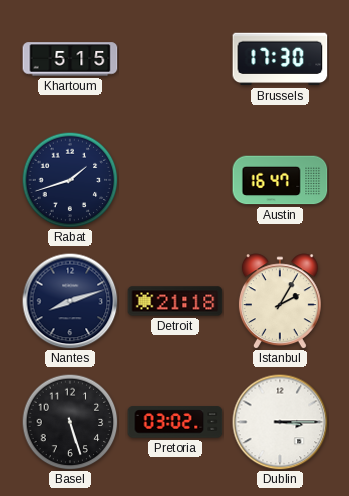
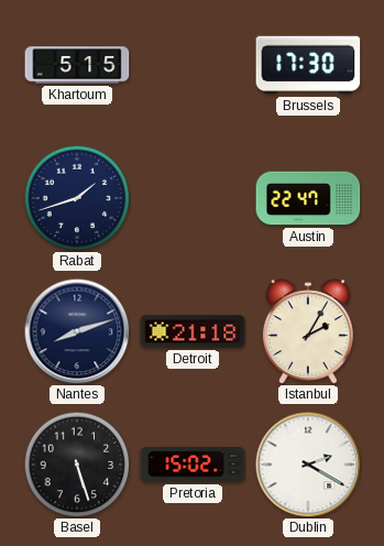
Austin: 16:47 -> 22:47
Pretoria: 03:02 -> 15:02
Dublin: 3:15 -> 2:20
